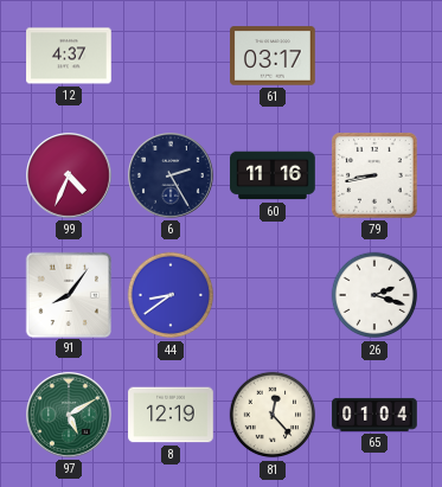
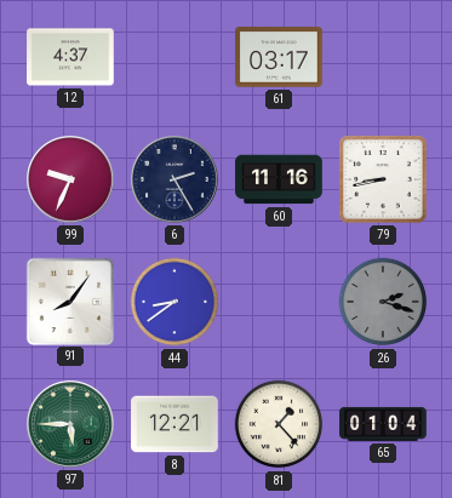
99: 4:34 -> 9:34
26 dial: white -> grey
97: 5:10 -> 5:45
8: 12:19 -> 12:21
81: 12:23 -> 1:23
